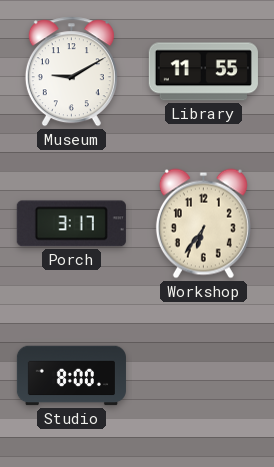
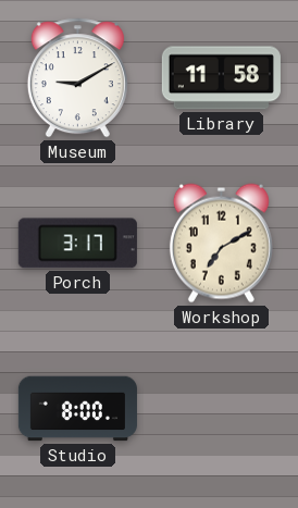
Library: 11:55 -> 11:58
Workshop: 6:36 -> 7:10
